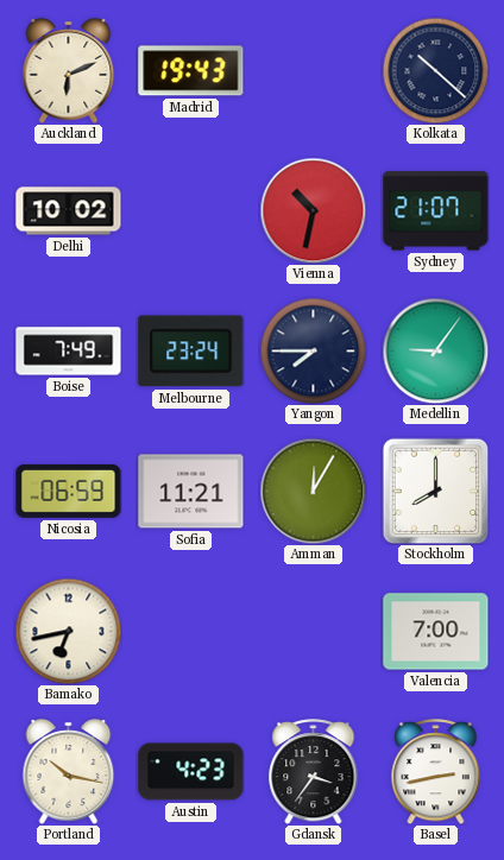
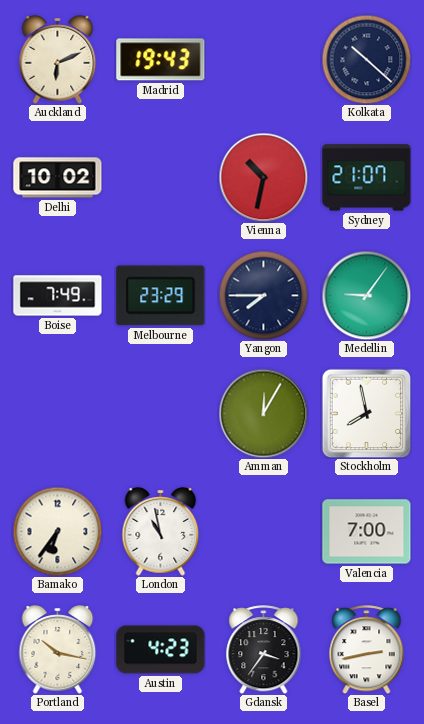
Melbourne: 23:24 -> 23:29
Nicosia: 06:59 -> none
Sofia: 11:21 -> none
Stockholm: 8:00 -> 7:58
Bamako: 6:43 -> 6:36
London: none -> 10:58
